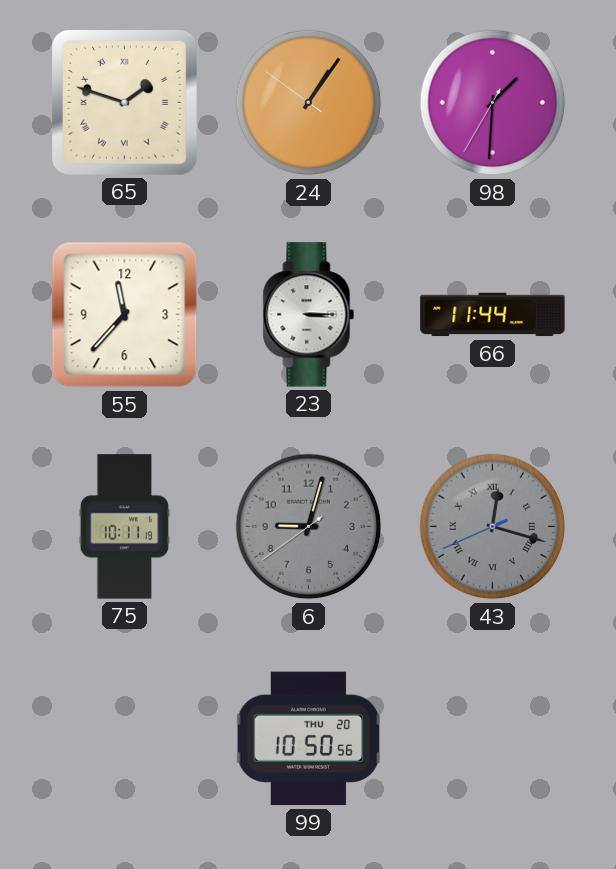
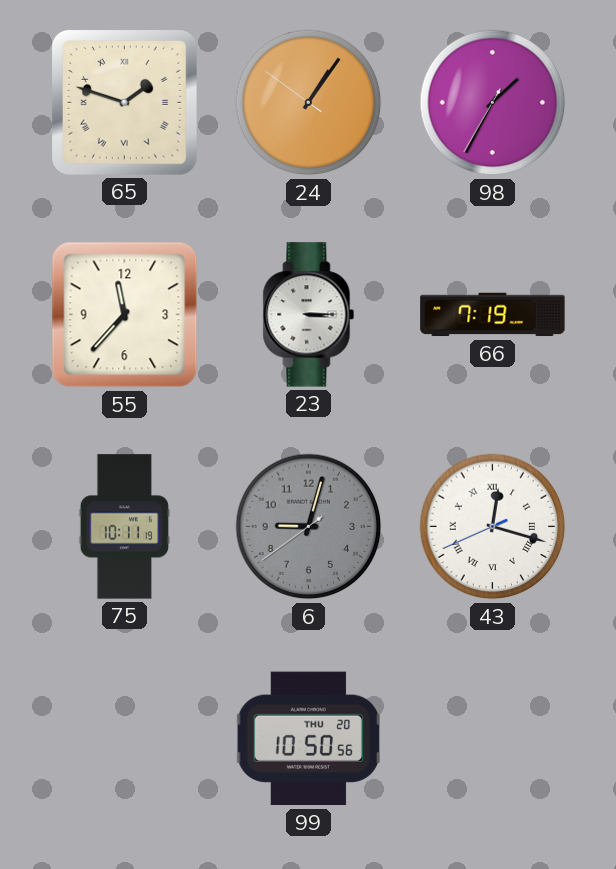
98: 1:30 -> 1:34
66: 11:44 -> 7:19
43 dial: grey -> white
